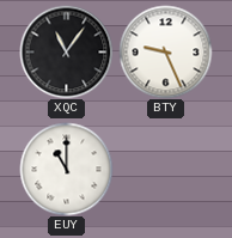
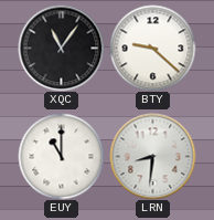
BTY: 9:26 -> 9:22
LRN: none -> 8:31
